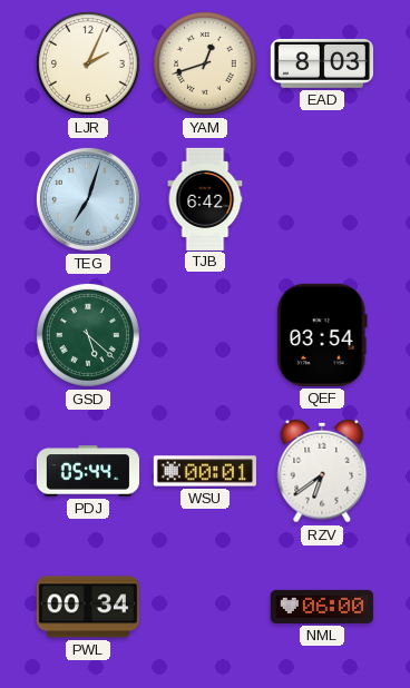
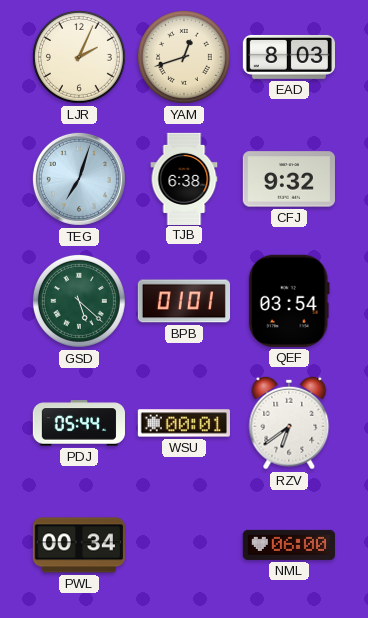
TJB: 6:42 -> 6:38
CFJ: none -> 9:32
BPB: none -> 01:01
